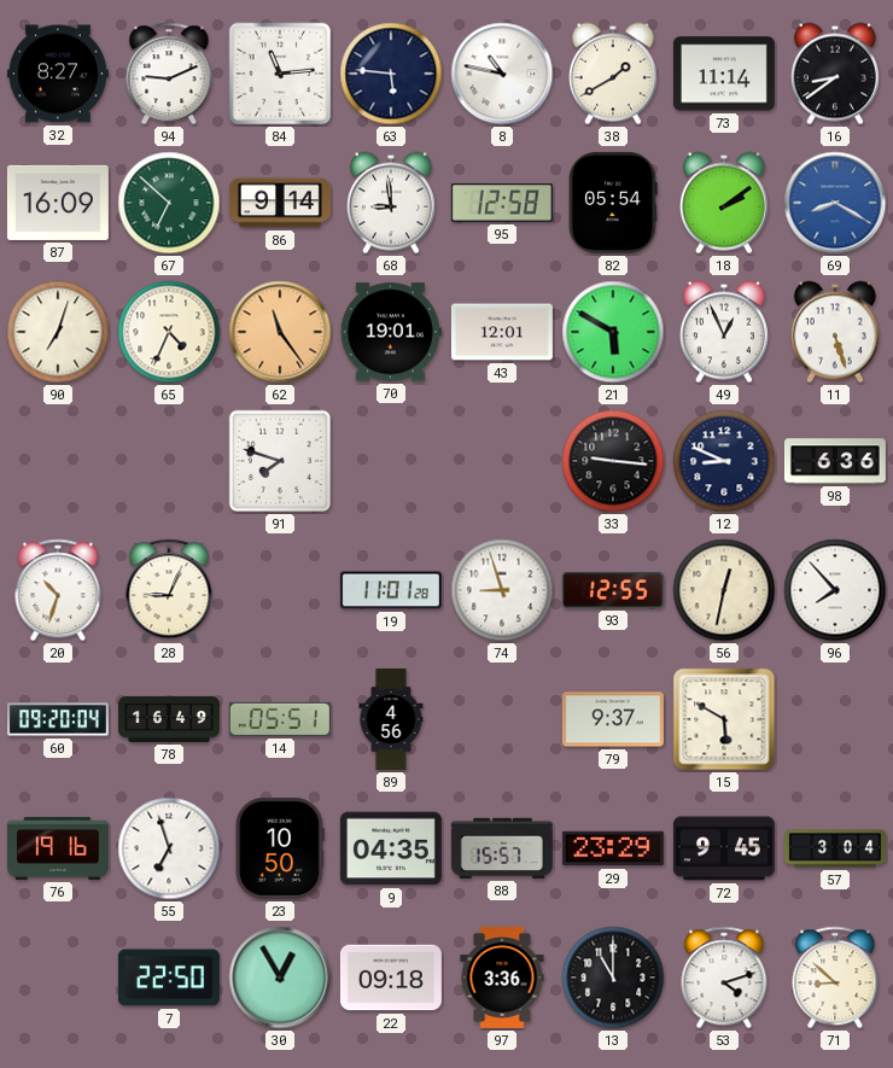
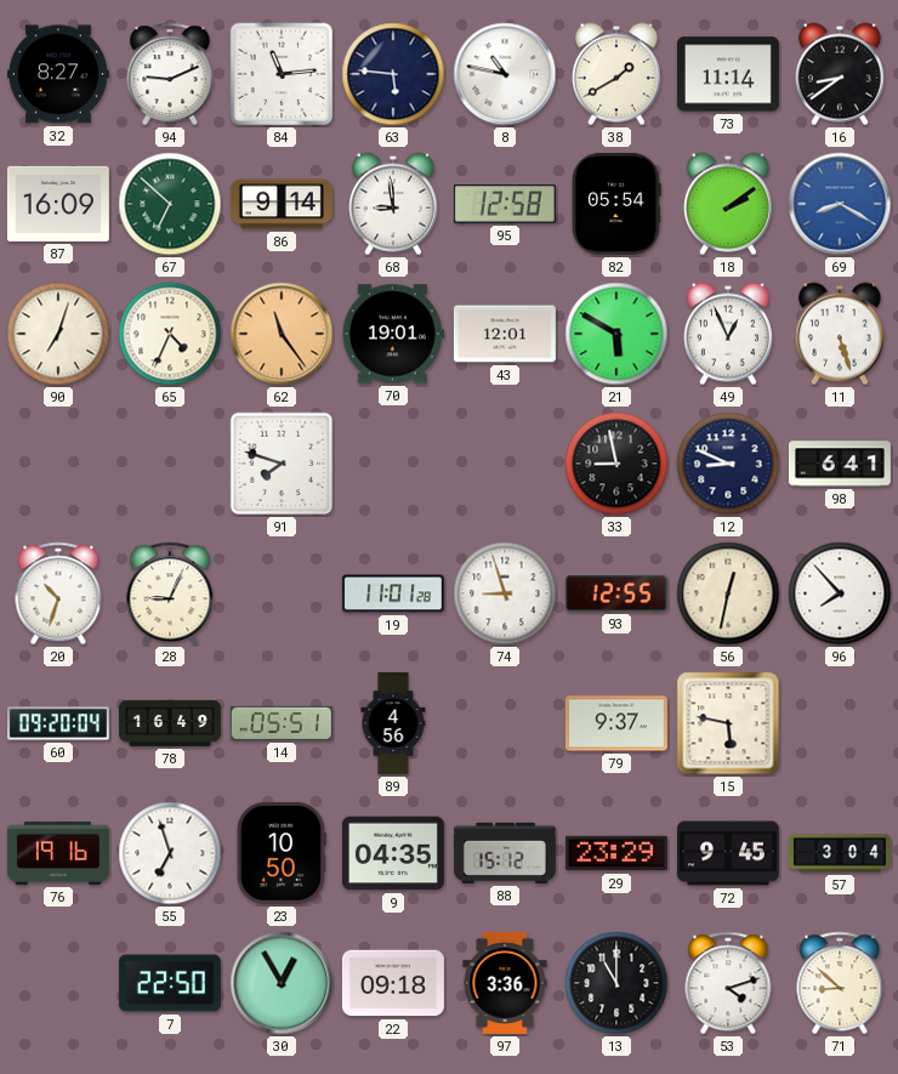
33: 9:16 -> 8:58
98: 6:36 -> 6:41
15: 5:50 -> 5:47
88: 15:57 -> 15:12
